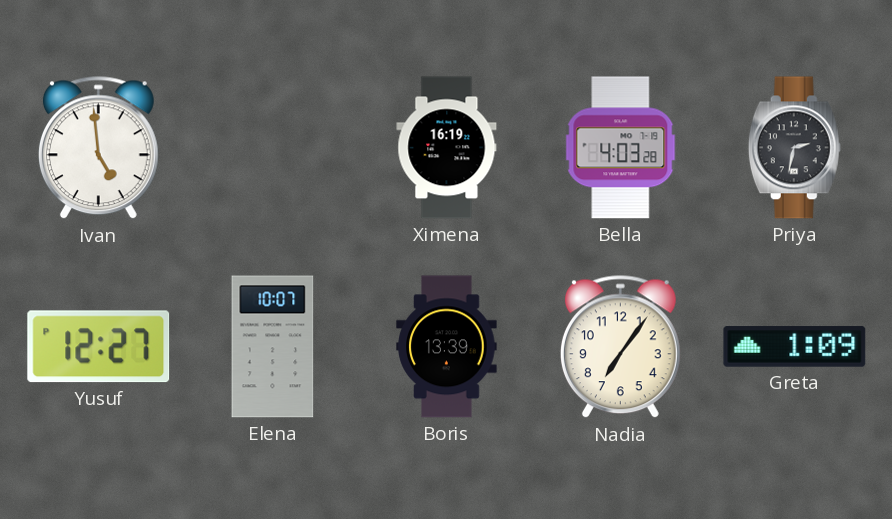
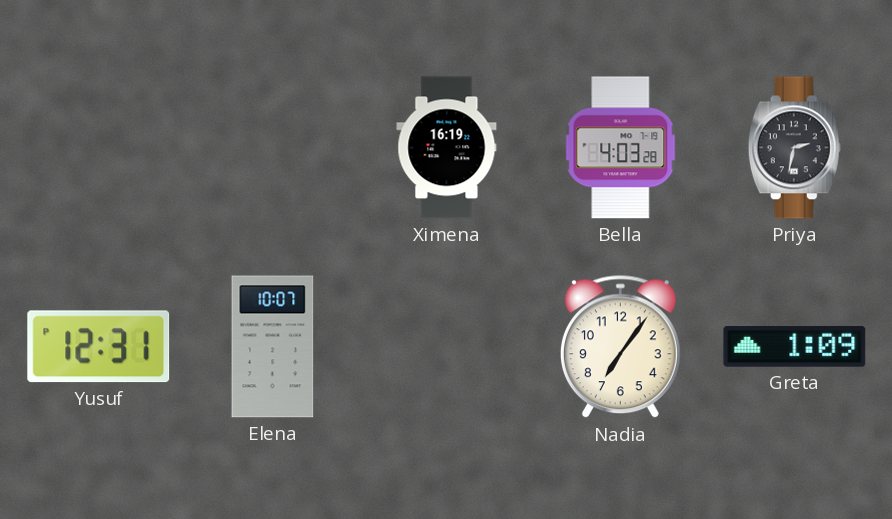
Ivan: 4:59 -> none
Yusuf: 12:27 -> 12:31
Boris: 13:39 -> none
